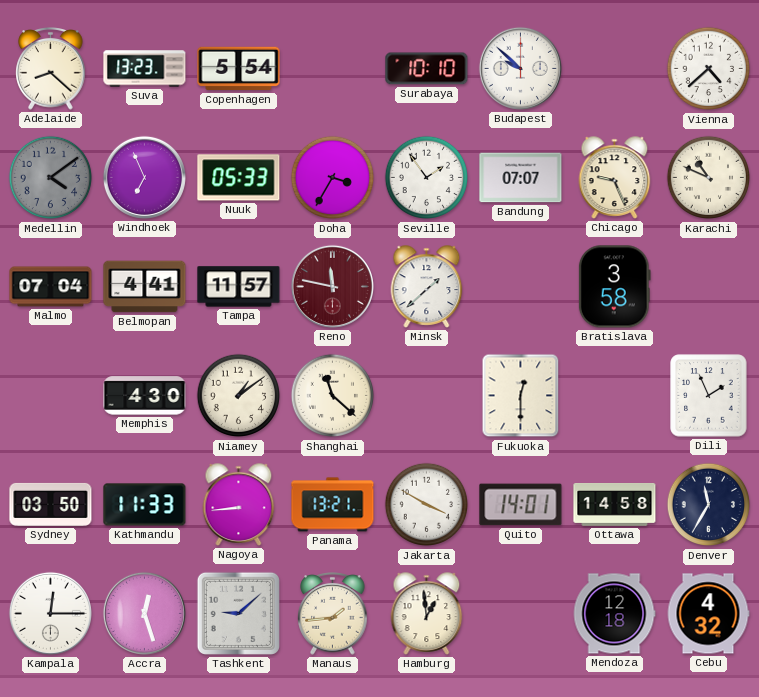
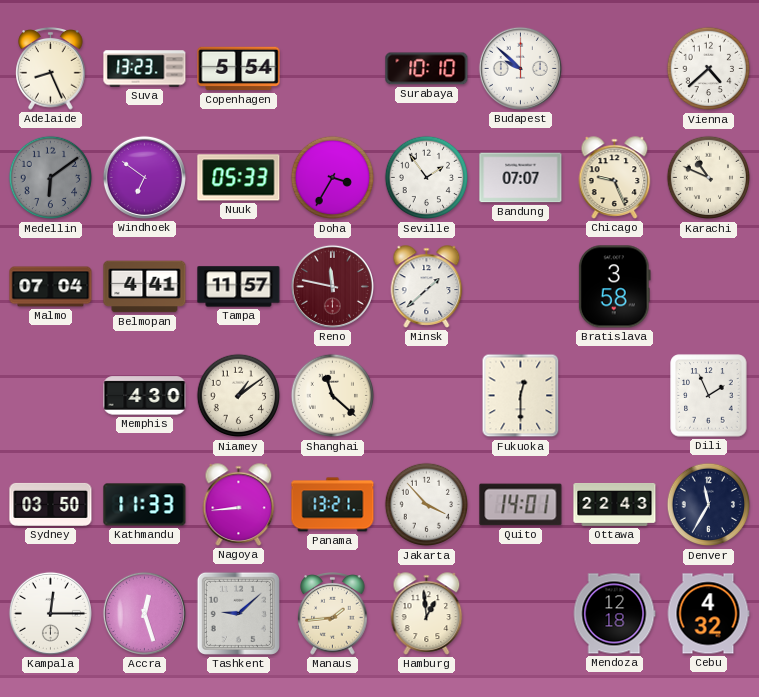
Adelaide: 8:22 -> 8:26
Medellin: 4:09 -> 6:09
Windhoek: 6:56 -> 6:51
Jakarta: 3:50 -> 3:53
Ottawa: 14:58 -> 22:43
